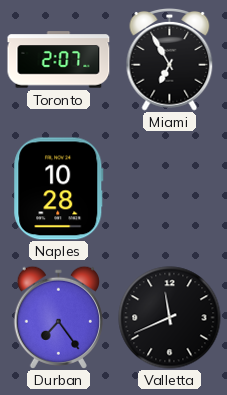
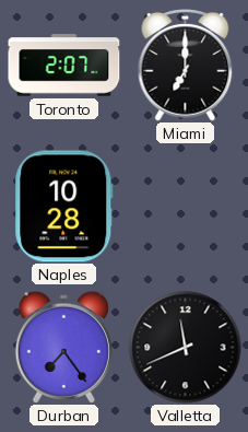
Miami: 6:55 -> 7:00
